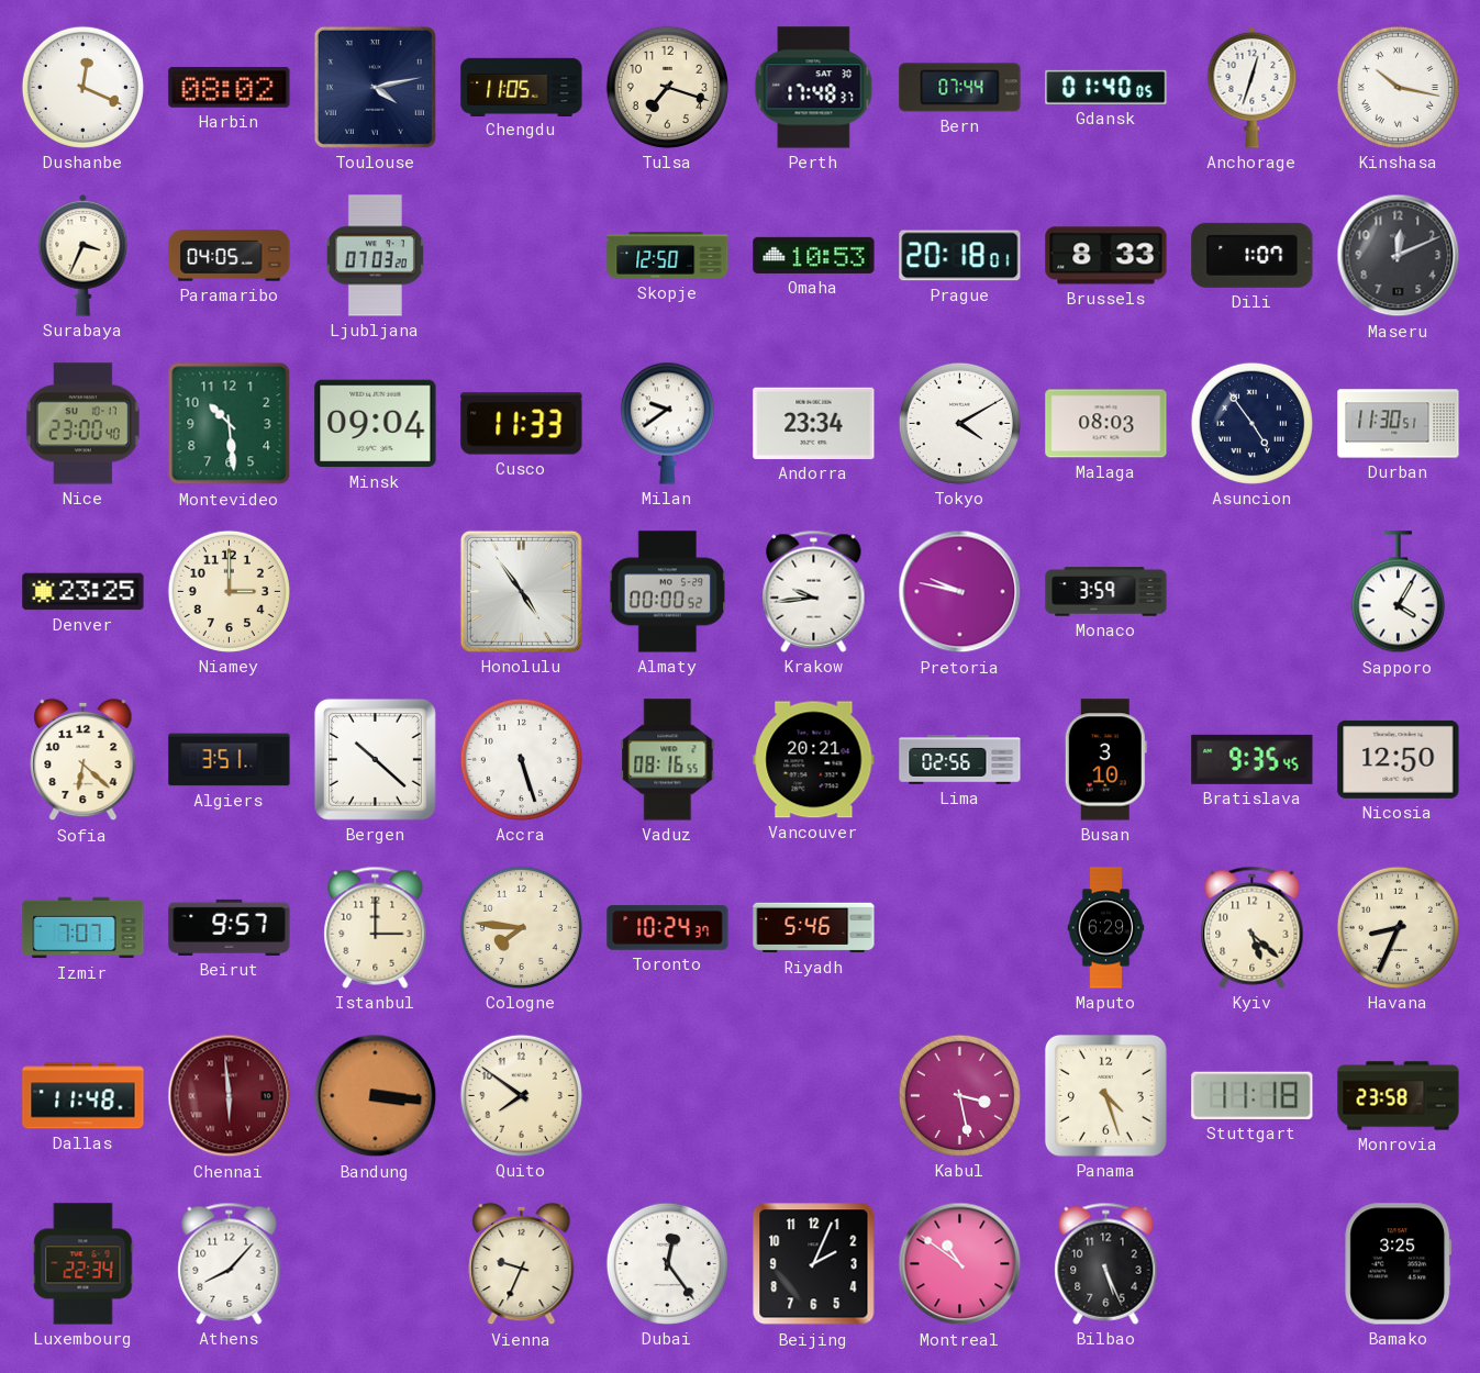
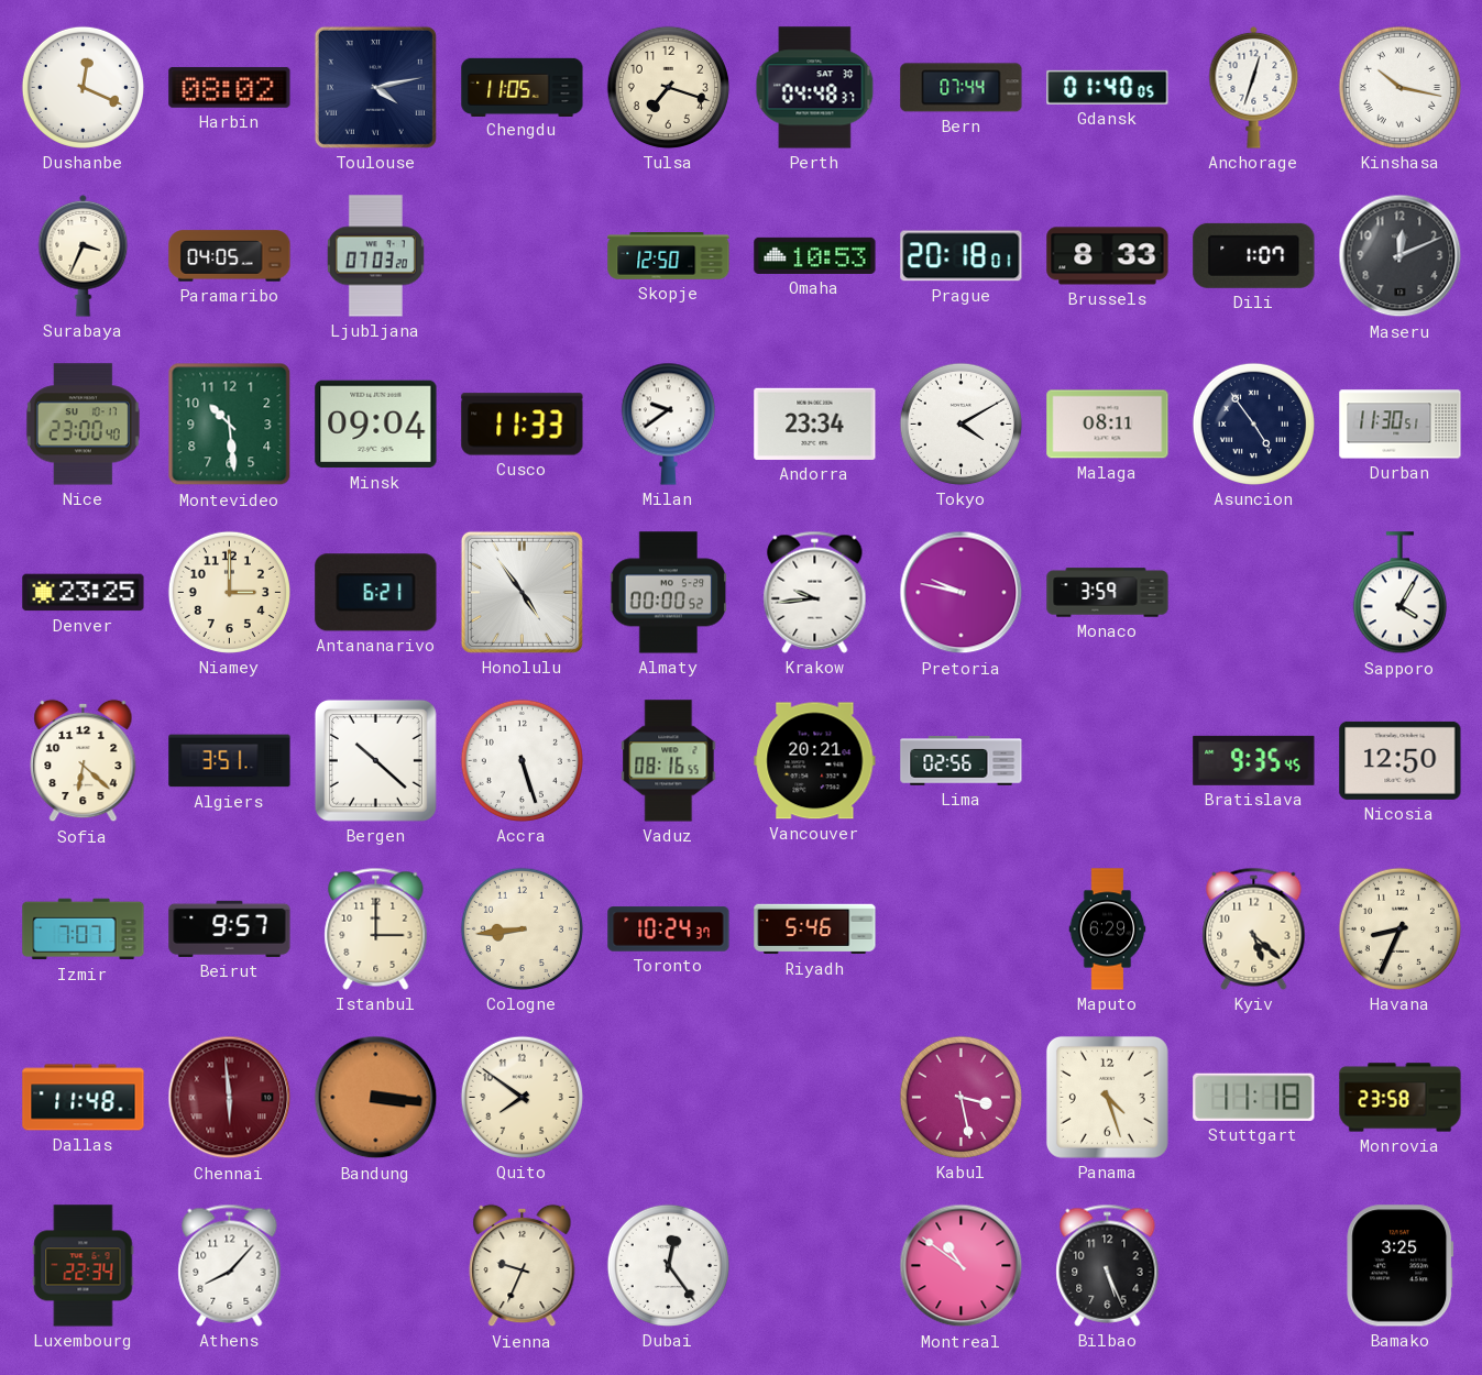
Perth: 17:48 -> 04:48
Malaga: 08:03 -> 08:11
Antananarivo: none -> 6:21
Busan: 3:10 -> none
Cologne: 7:46 -> 8:44
Beijing: 2:04 -> none
